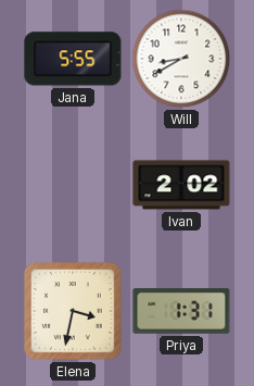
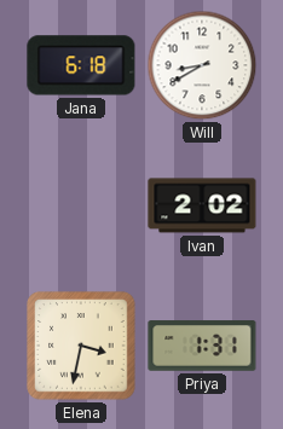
Jana: 5:55 -> 6:18
